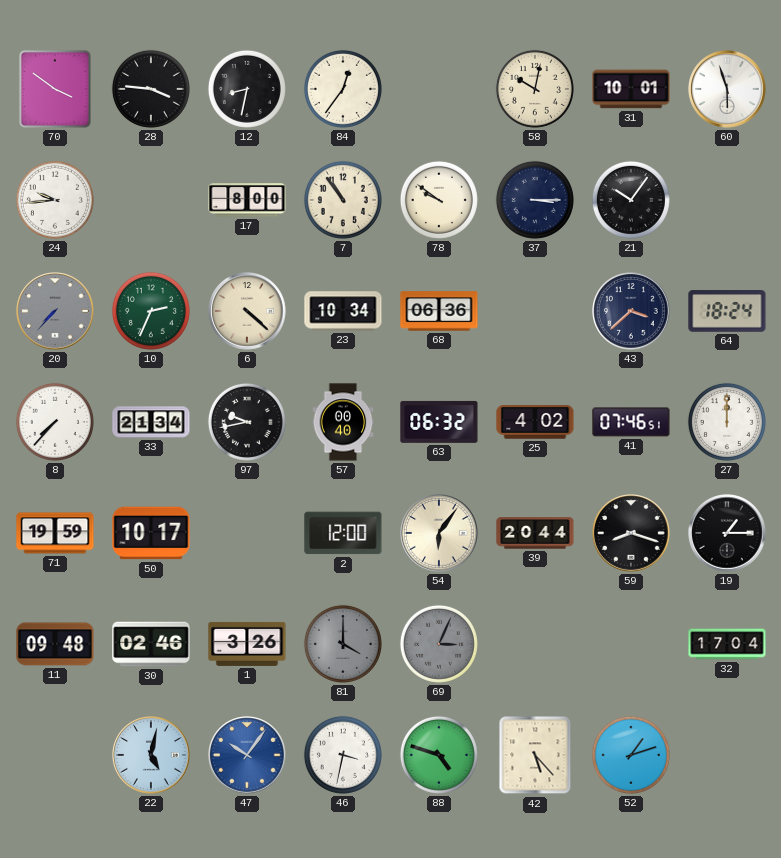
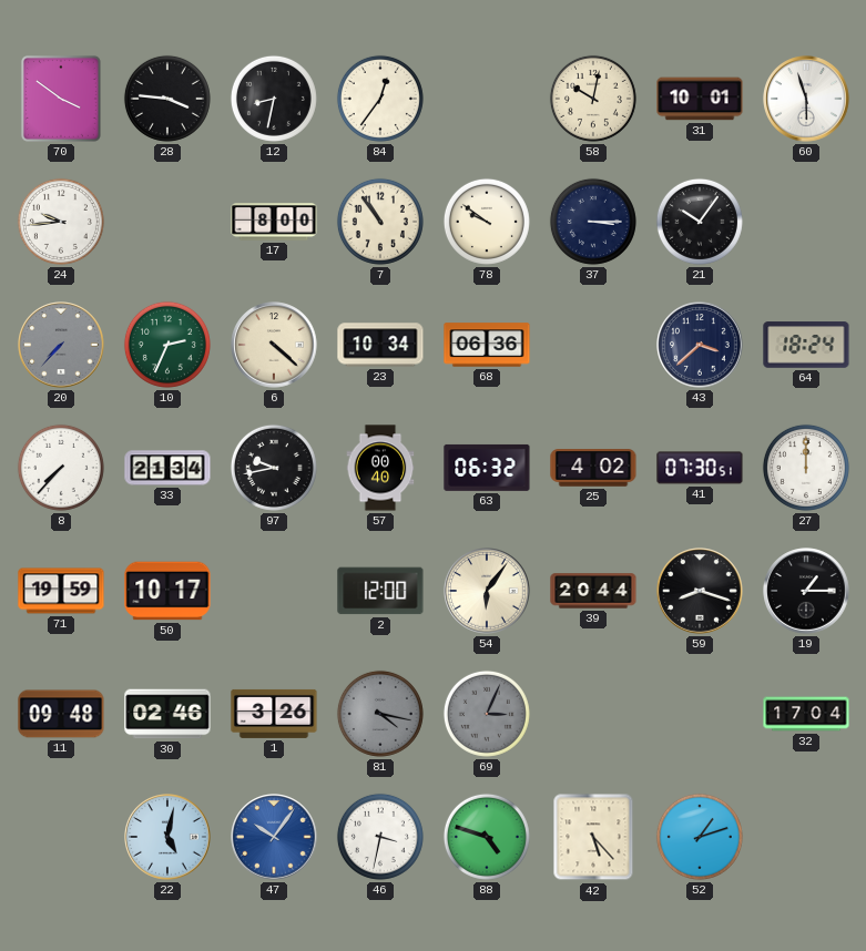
41: 07:46 -> 07:30
81: 4:00 -> 4:17
